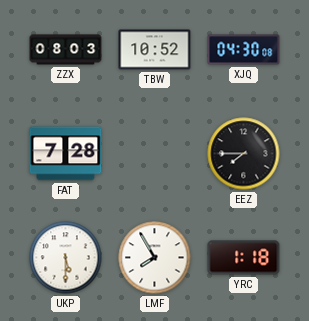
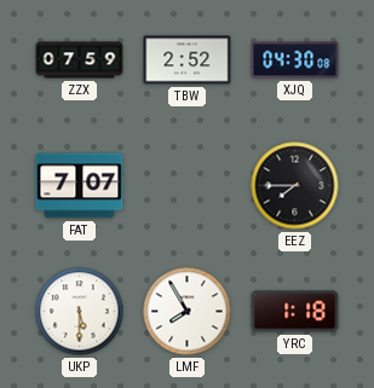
ZZX: 08:03 -> 07:59
TBW: 10:52 -> 2:52
FAT: 7:28 -> 7:07
